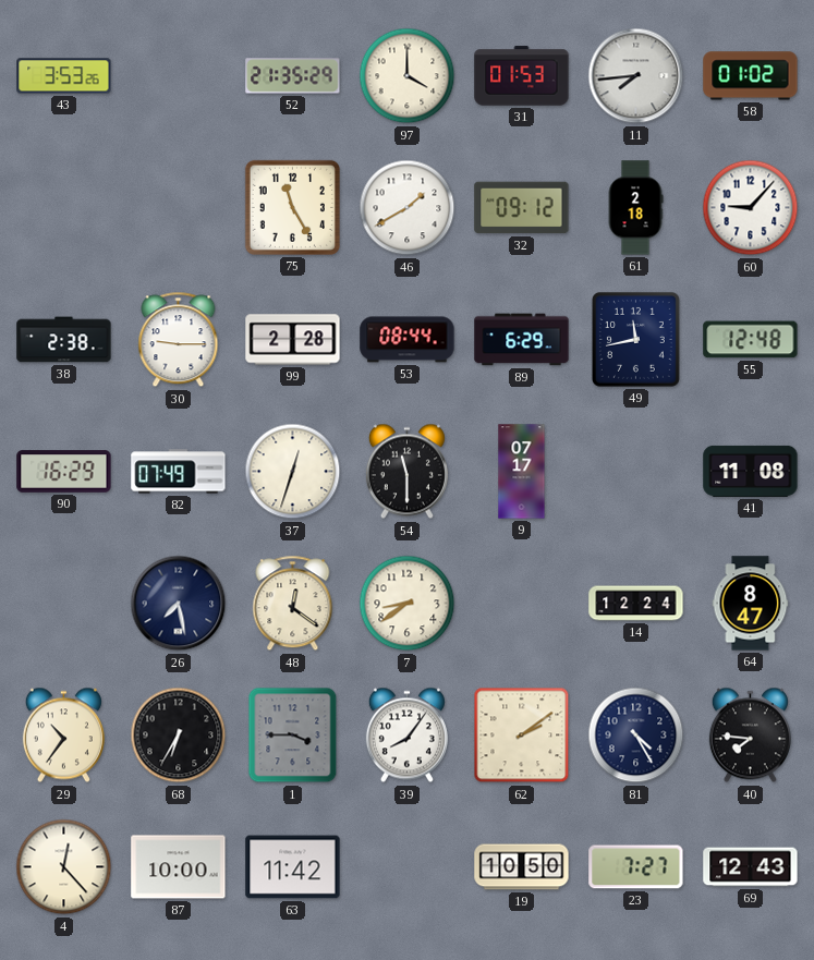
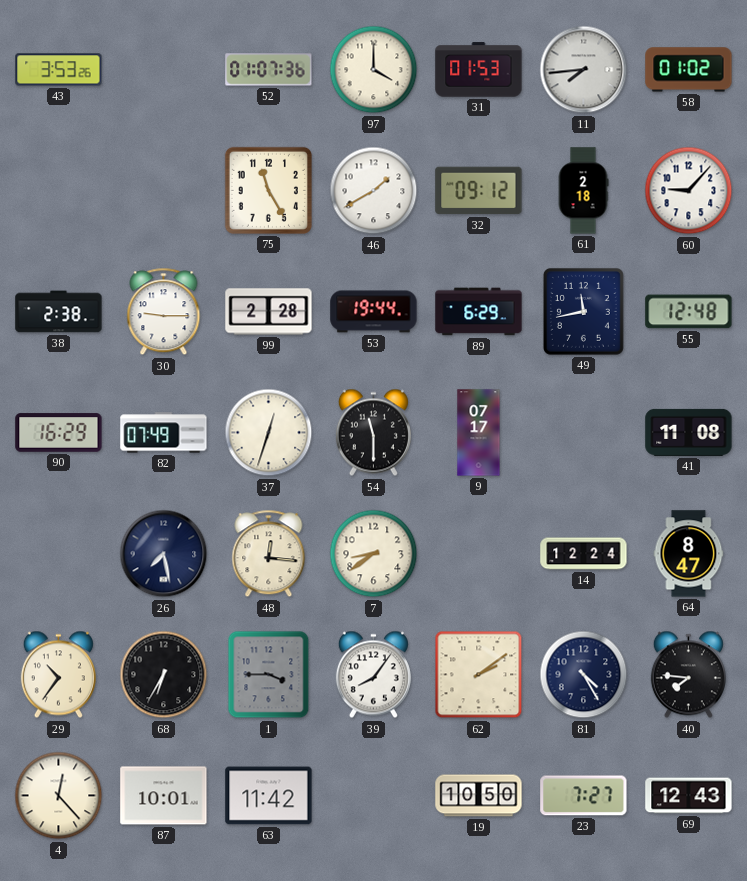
52: 21:35 -> 01:07
53: 08:44 -> 19:44
48: 12:21 -> 12:16
87: 10:00 -> 10:01
